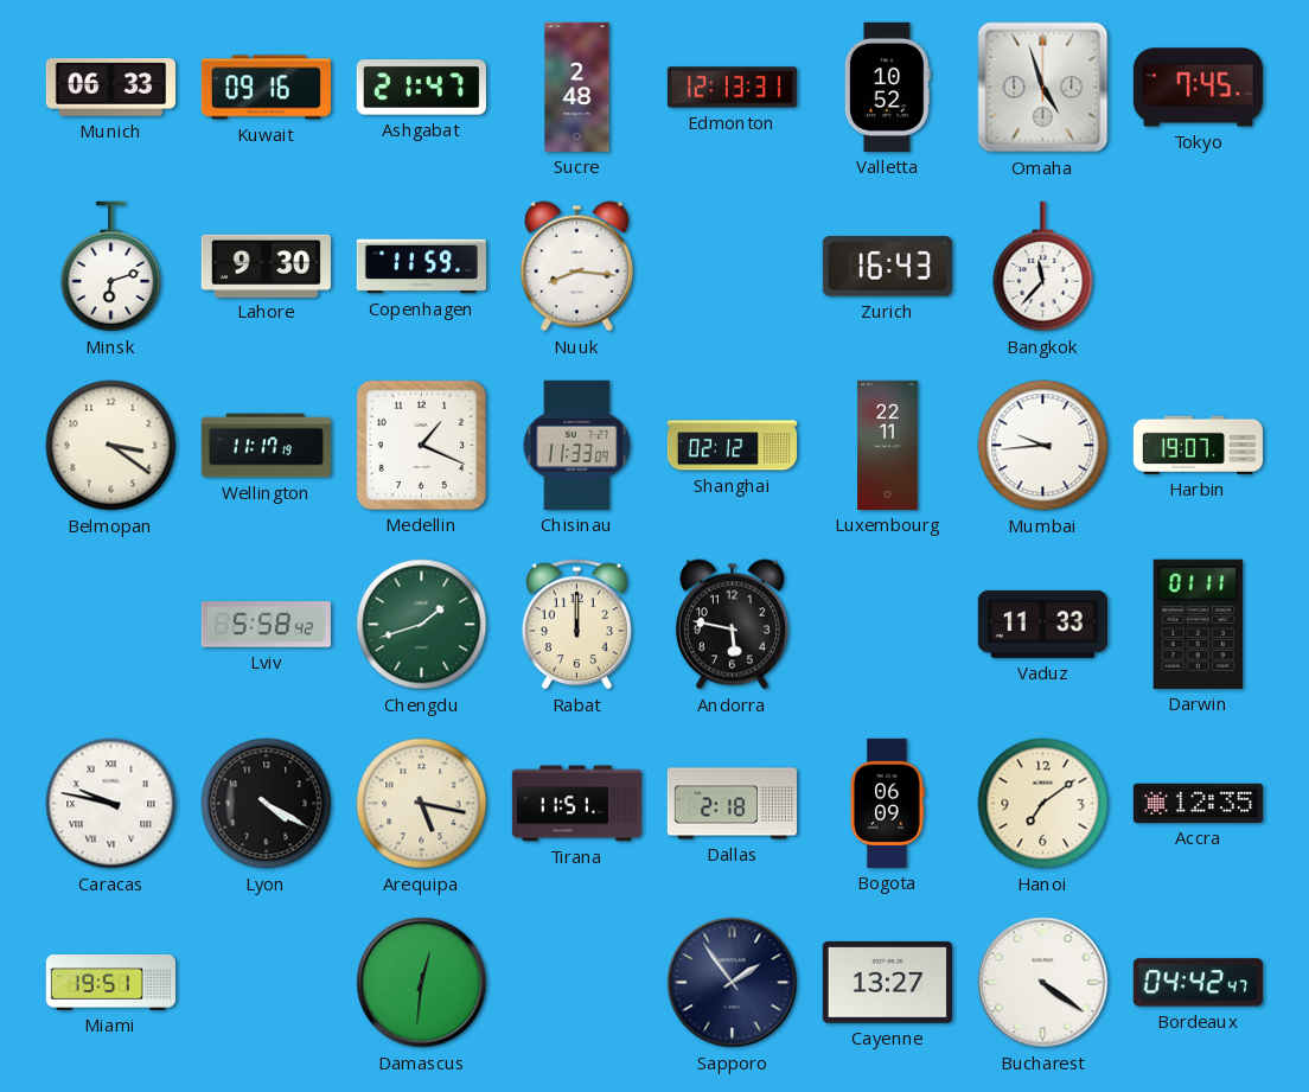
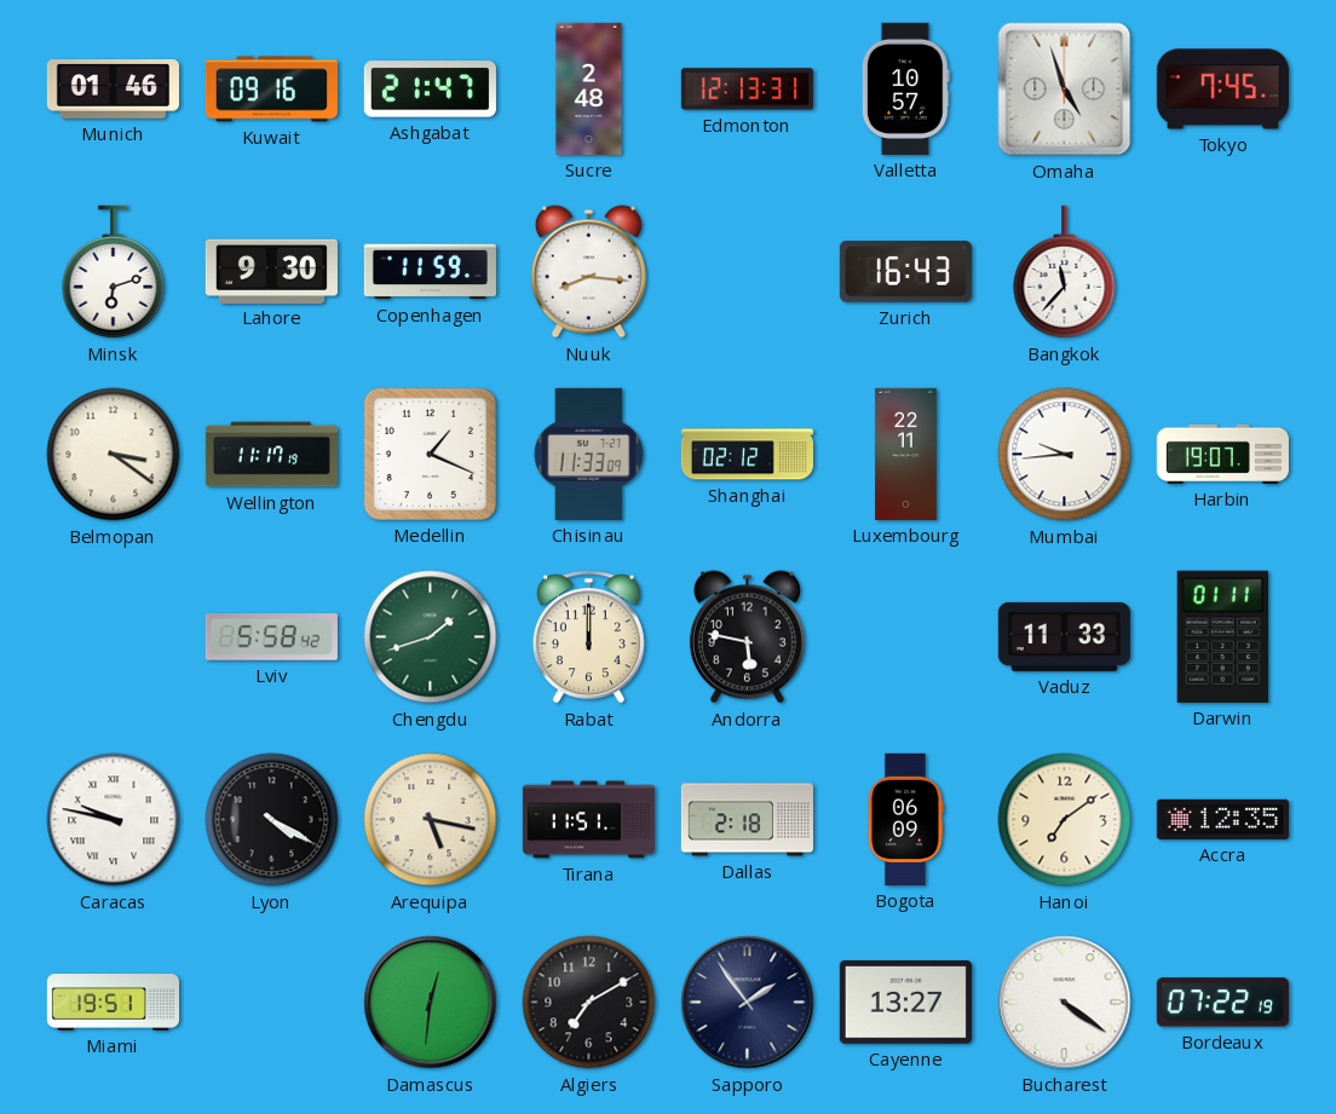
Munich: 06:33 -> 01:46
Valletta: 10:52 -> 10:57
Algiers: none -> 7:10
Bordeaux: 04:42 -> 07:22
